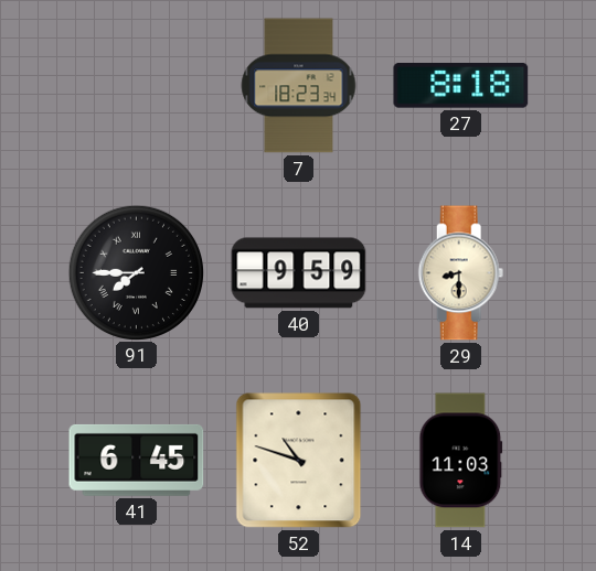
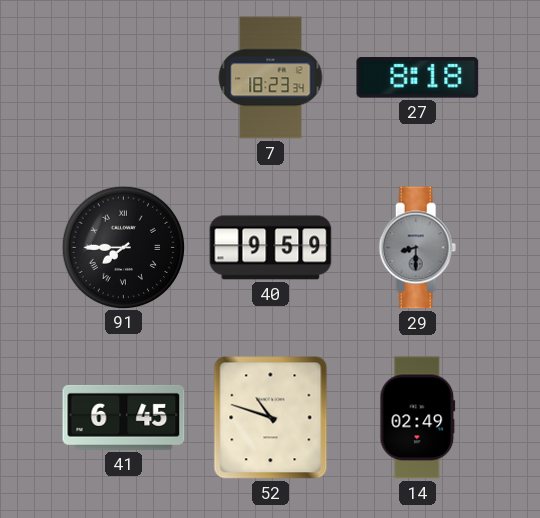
29 dial: cream -> grey
14: 11:03 -> 02:49
